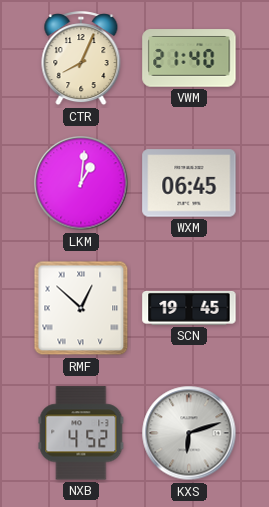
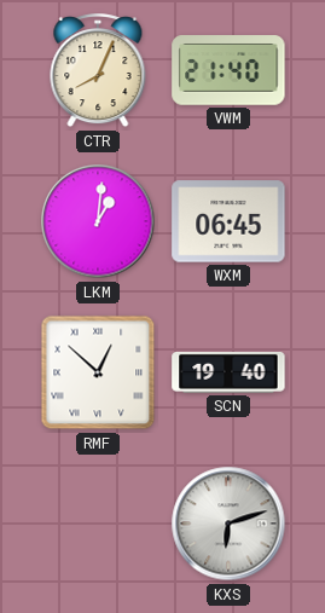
SCN: 19:45 -> 19:40
NXB: 4:52 -> none
